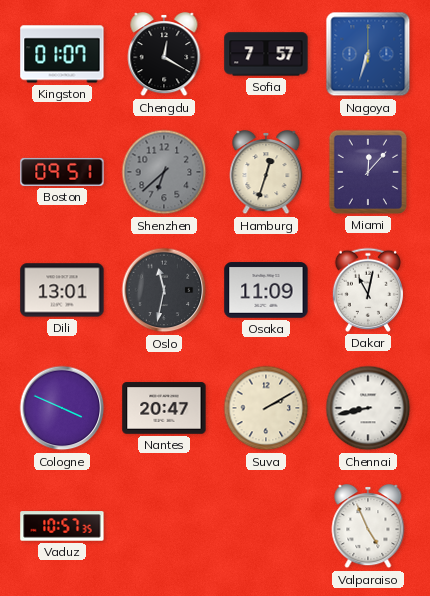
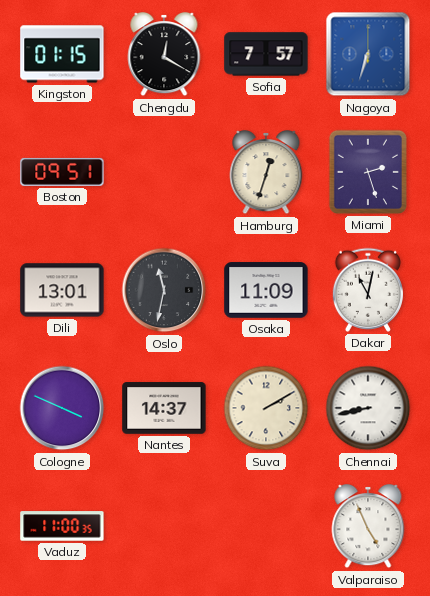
Kingston: 01:07 -> 01:15
Shenzhen: 6:38 -> none
Miami: 12:07 -> 2:27
Nantes: 20:47 -> 14:37
Vaduz: 10:57 -> 11:00
